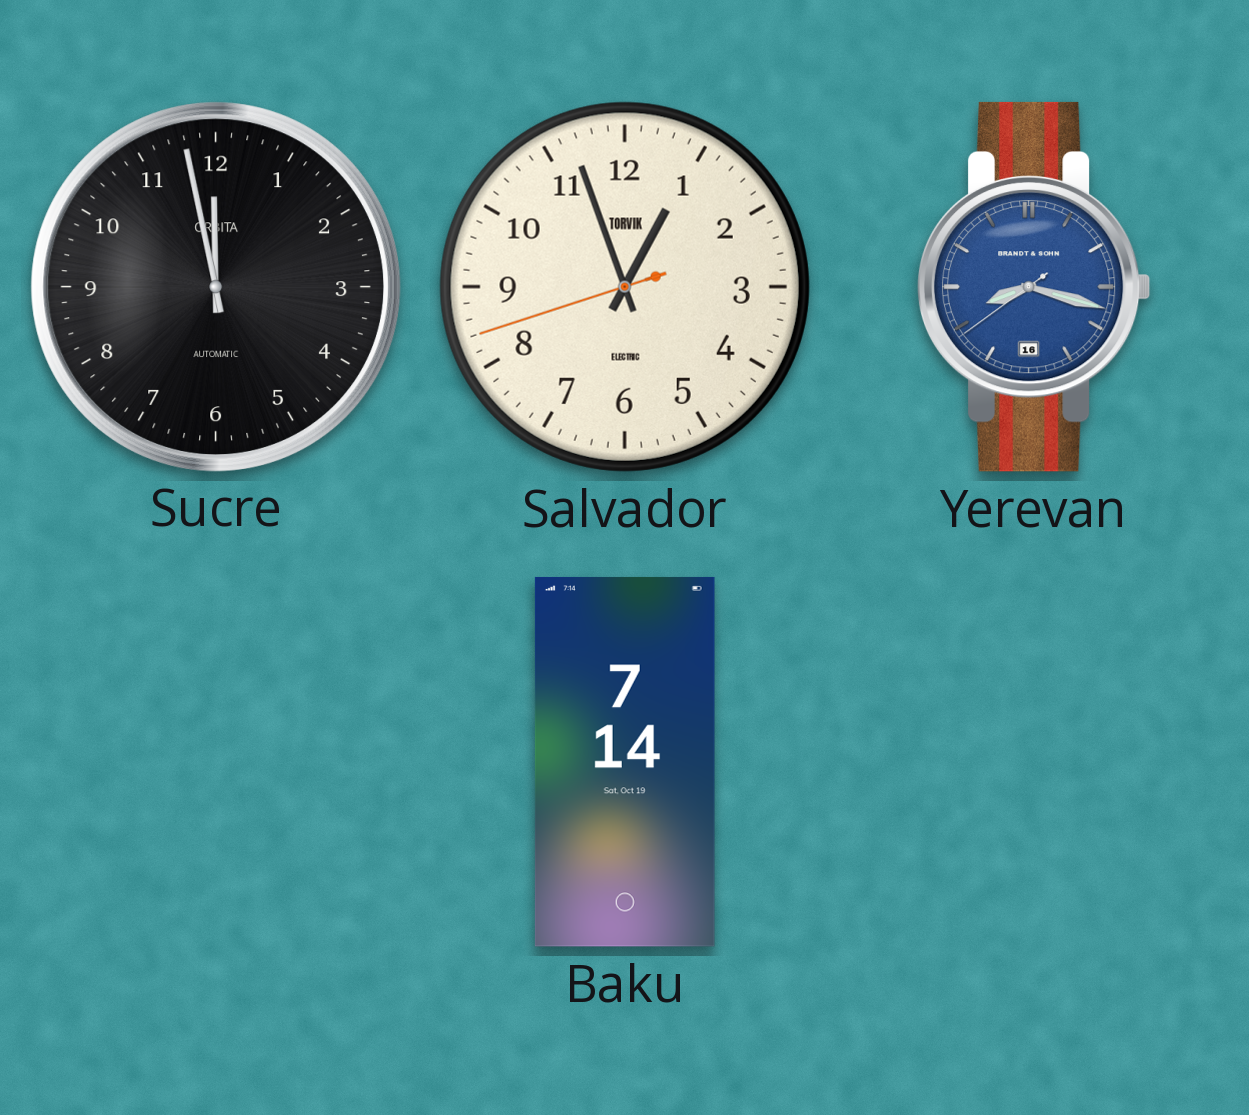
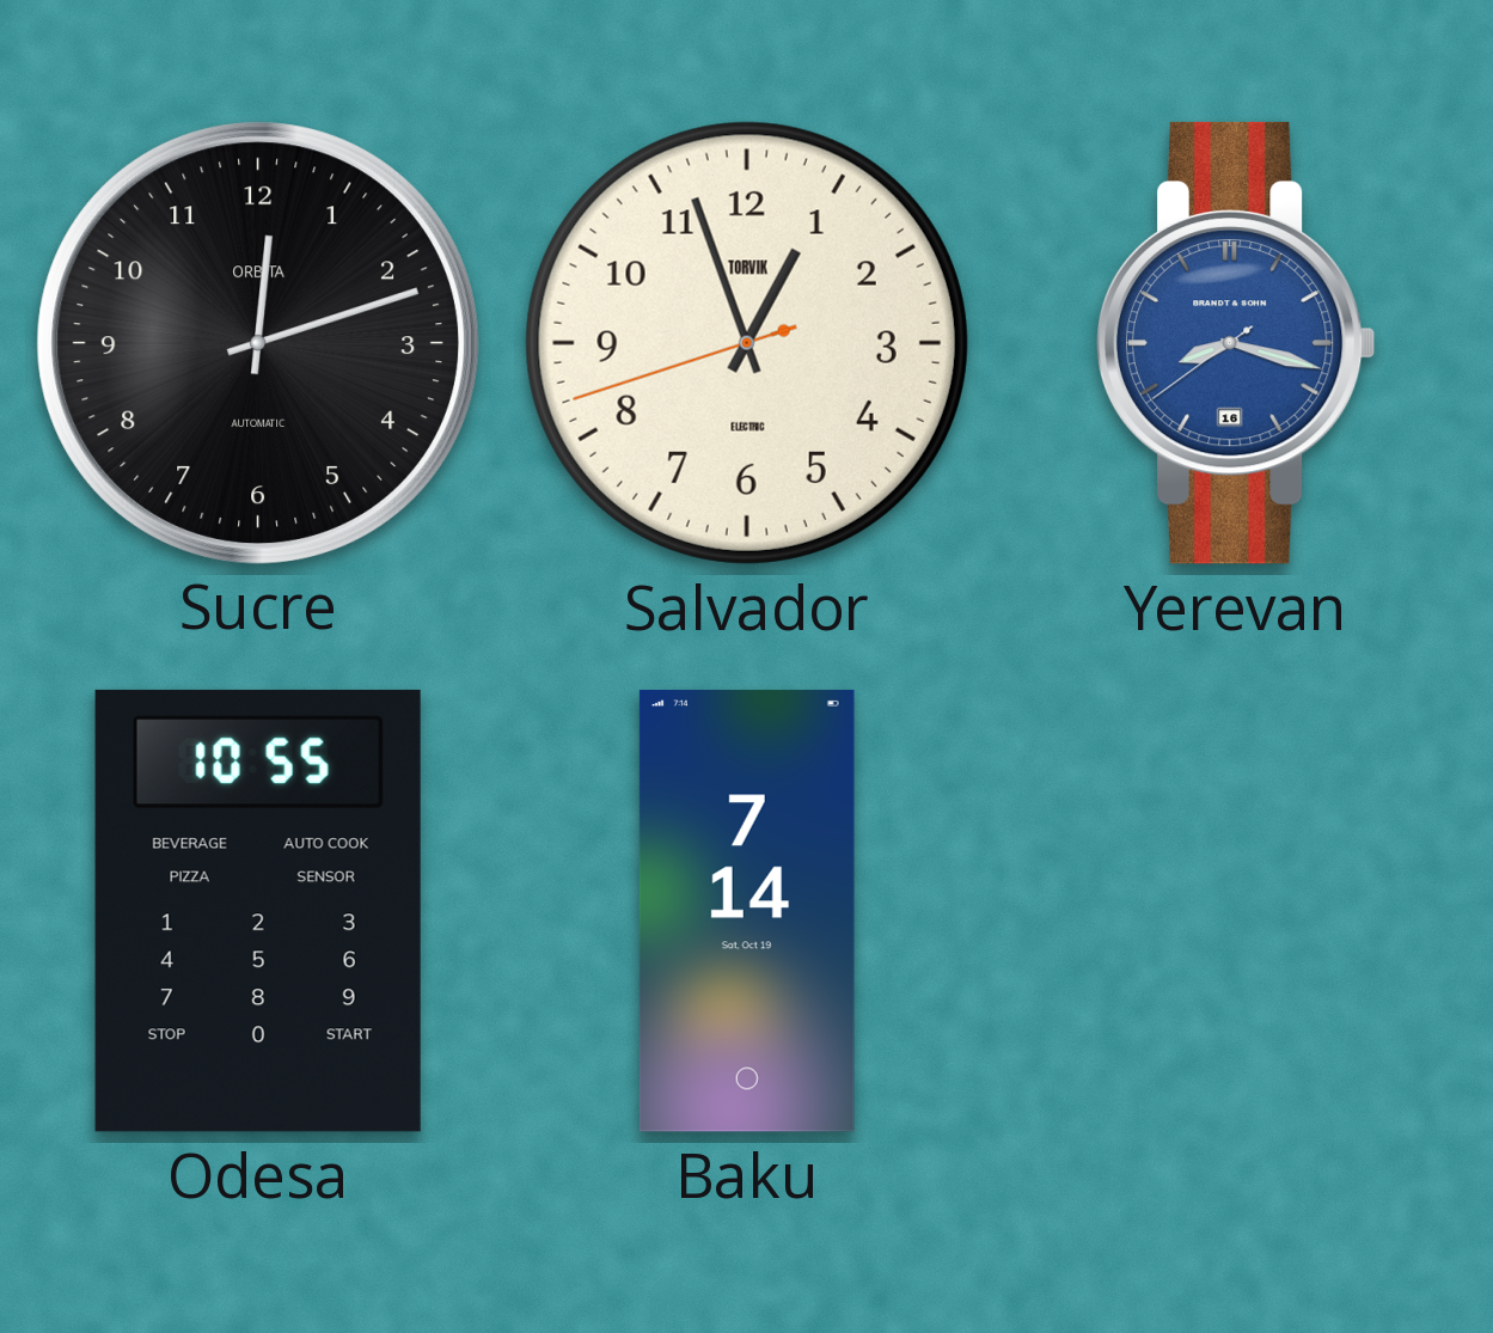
Sucre: 11:58 -> 12:12
Odesa: none -> 10:55
